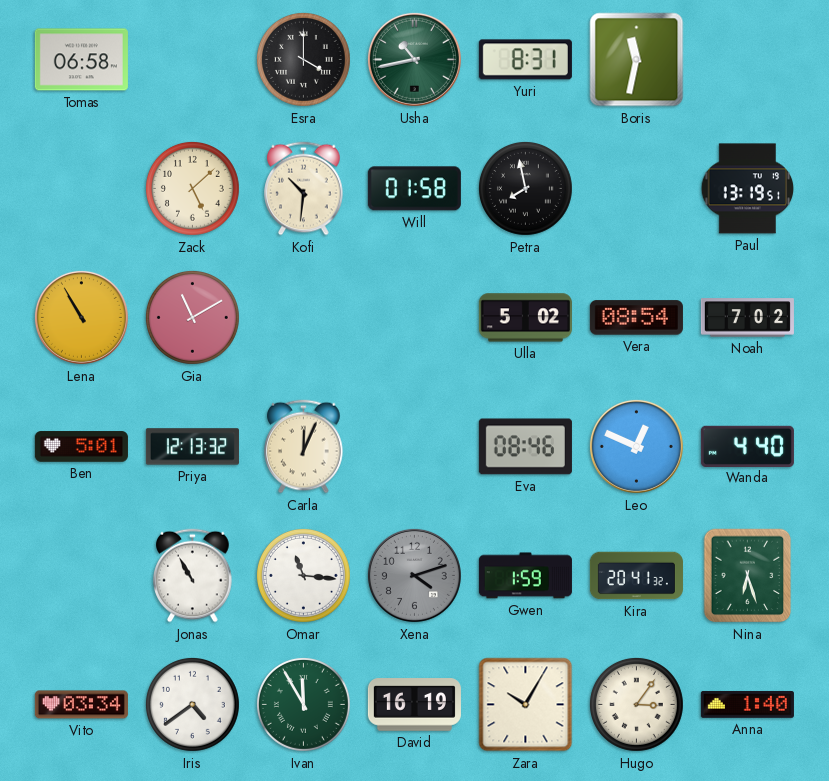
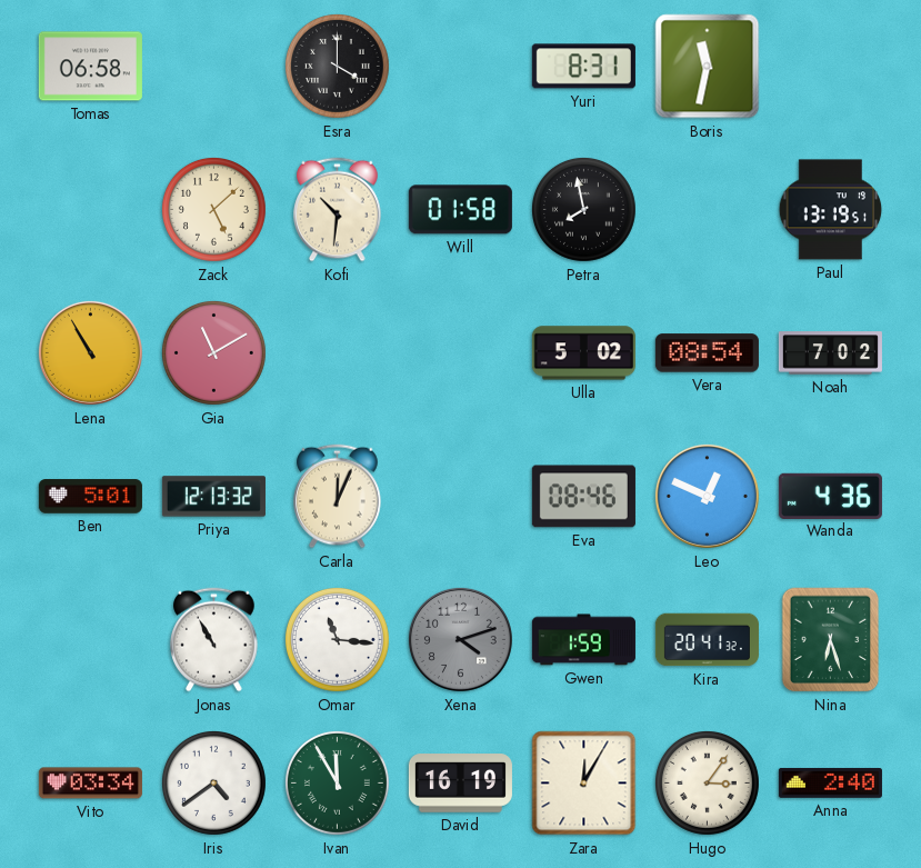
Usha: 10:43 -> none
Wanda: 4:40 -> 4:36
Zara: 10:05 -> 12:05
Anna: 1:40 -> 2:40
